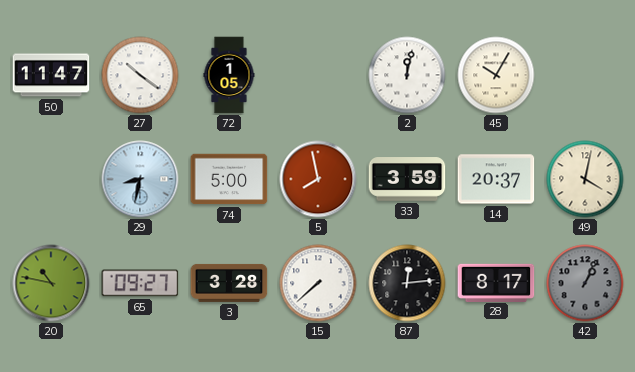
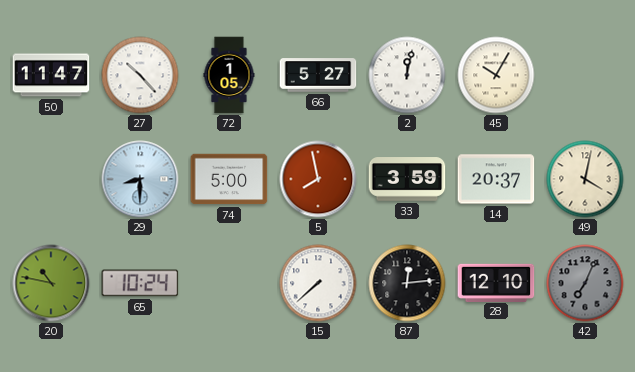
27: 10:21 -> 10:23
66: none -> 5:27
29: 8:32 -> 8:30
65: 09:27 -> 10:24
3: 3:28 -> none
28: 8:17 -> 12:10
42: 1:04 -> 7:04
